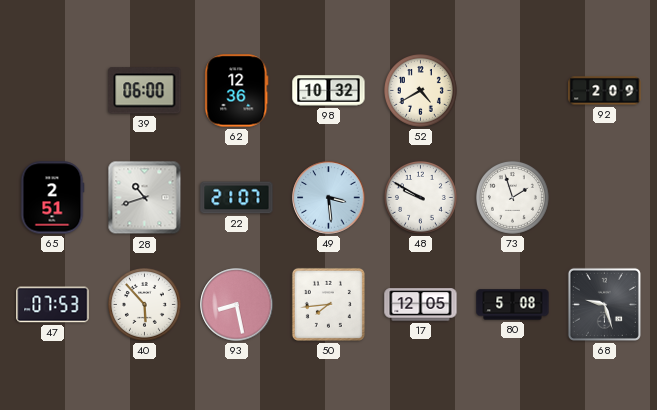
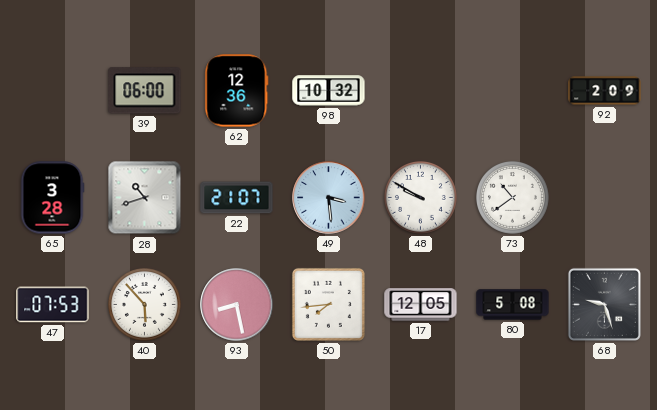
52: 4:40 -> none
65: 2:51 -> 3:28
73: 1:57 -> 10:39
